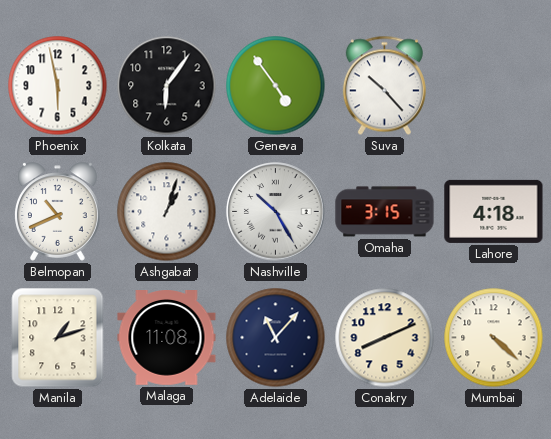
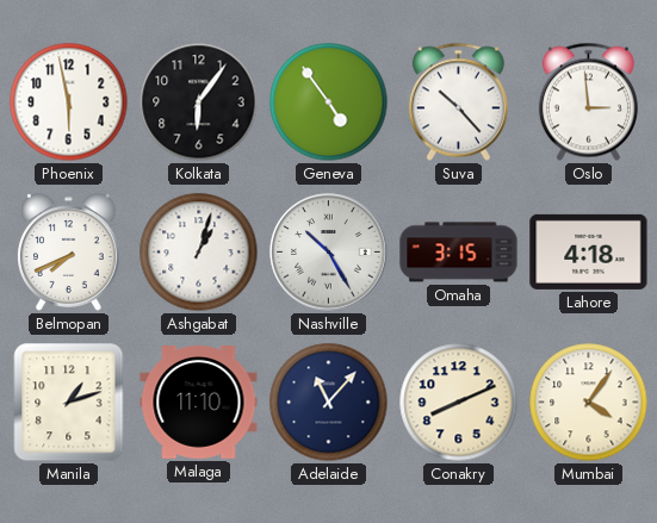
Oslo: none -> 2:59
Belmopan: 10:41 -> 7:41
Malaga: 11:08 -> 11:10
Mumbai: 4:22 -> 4:06
